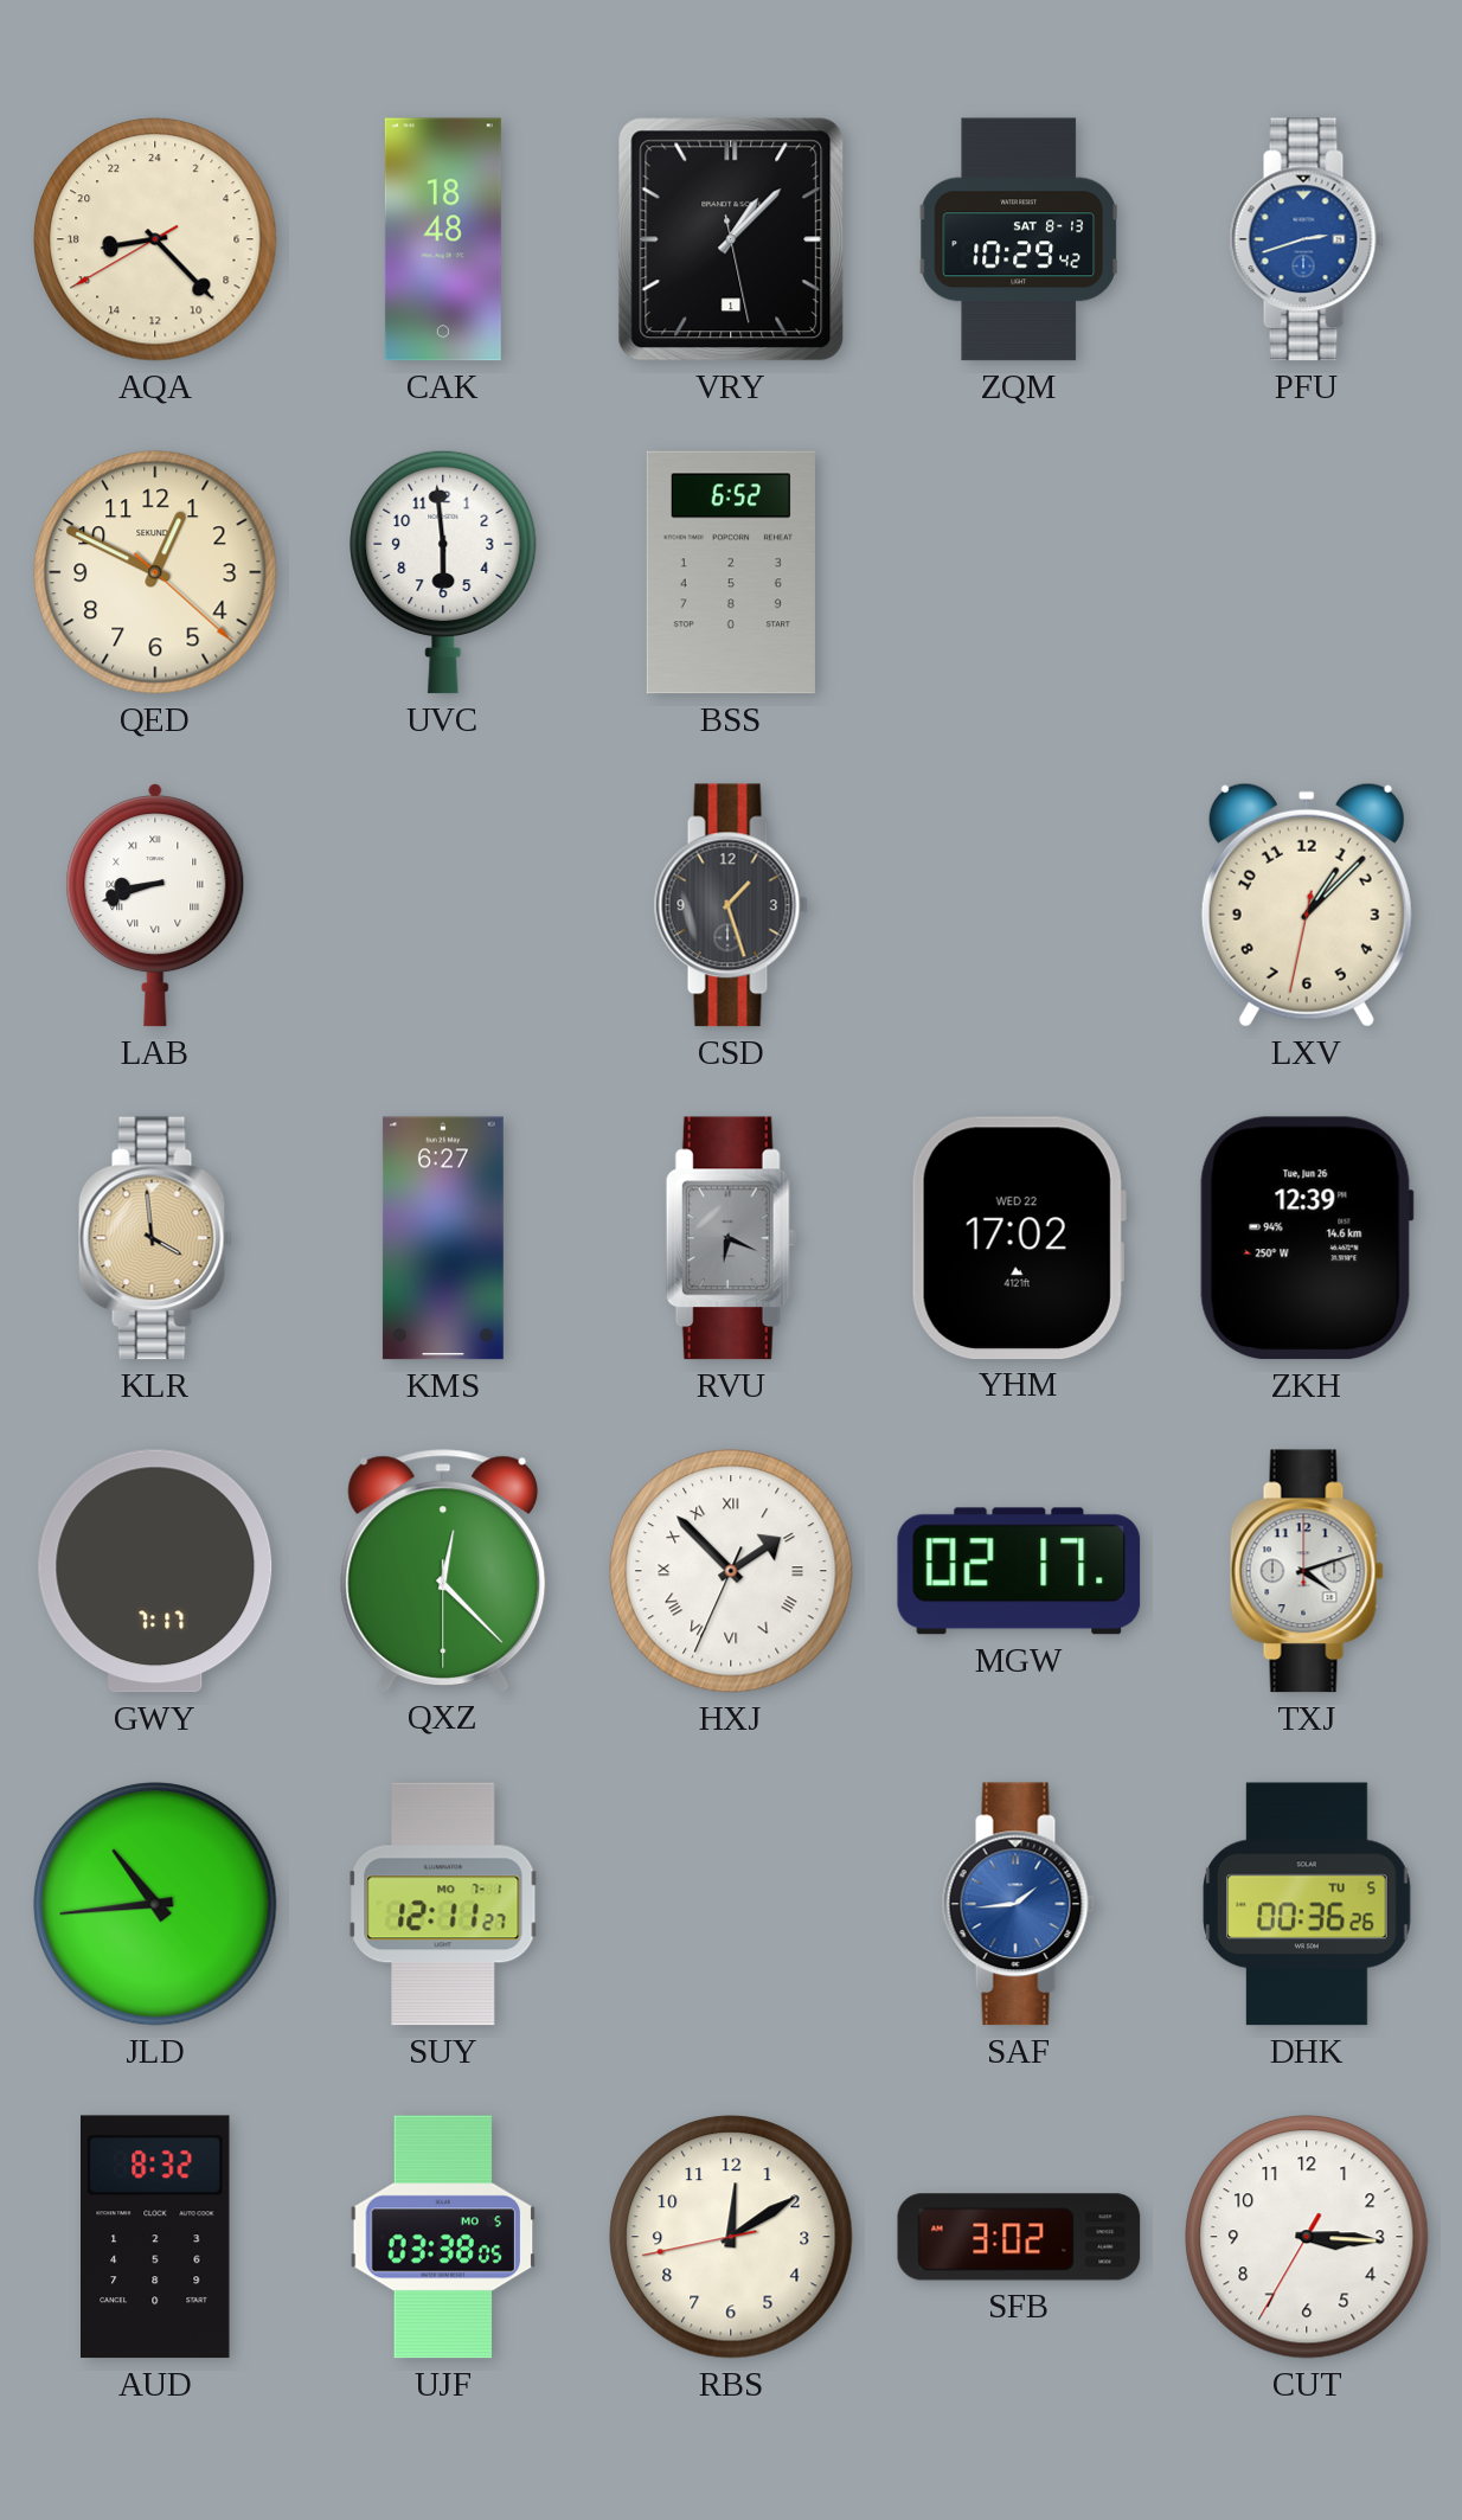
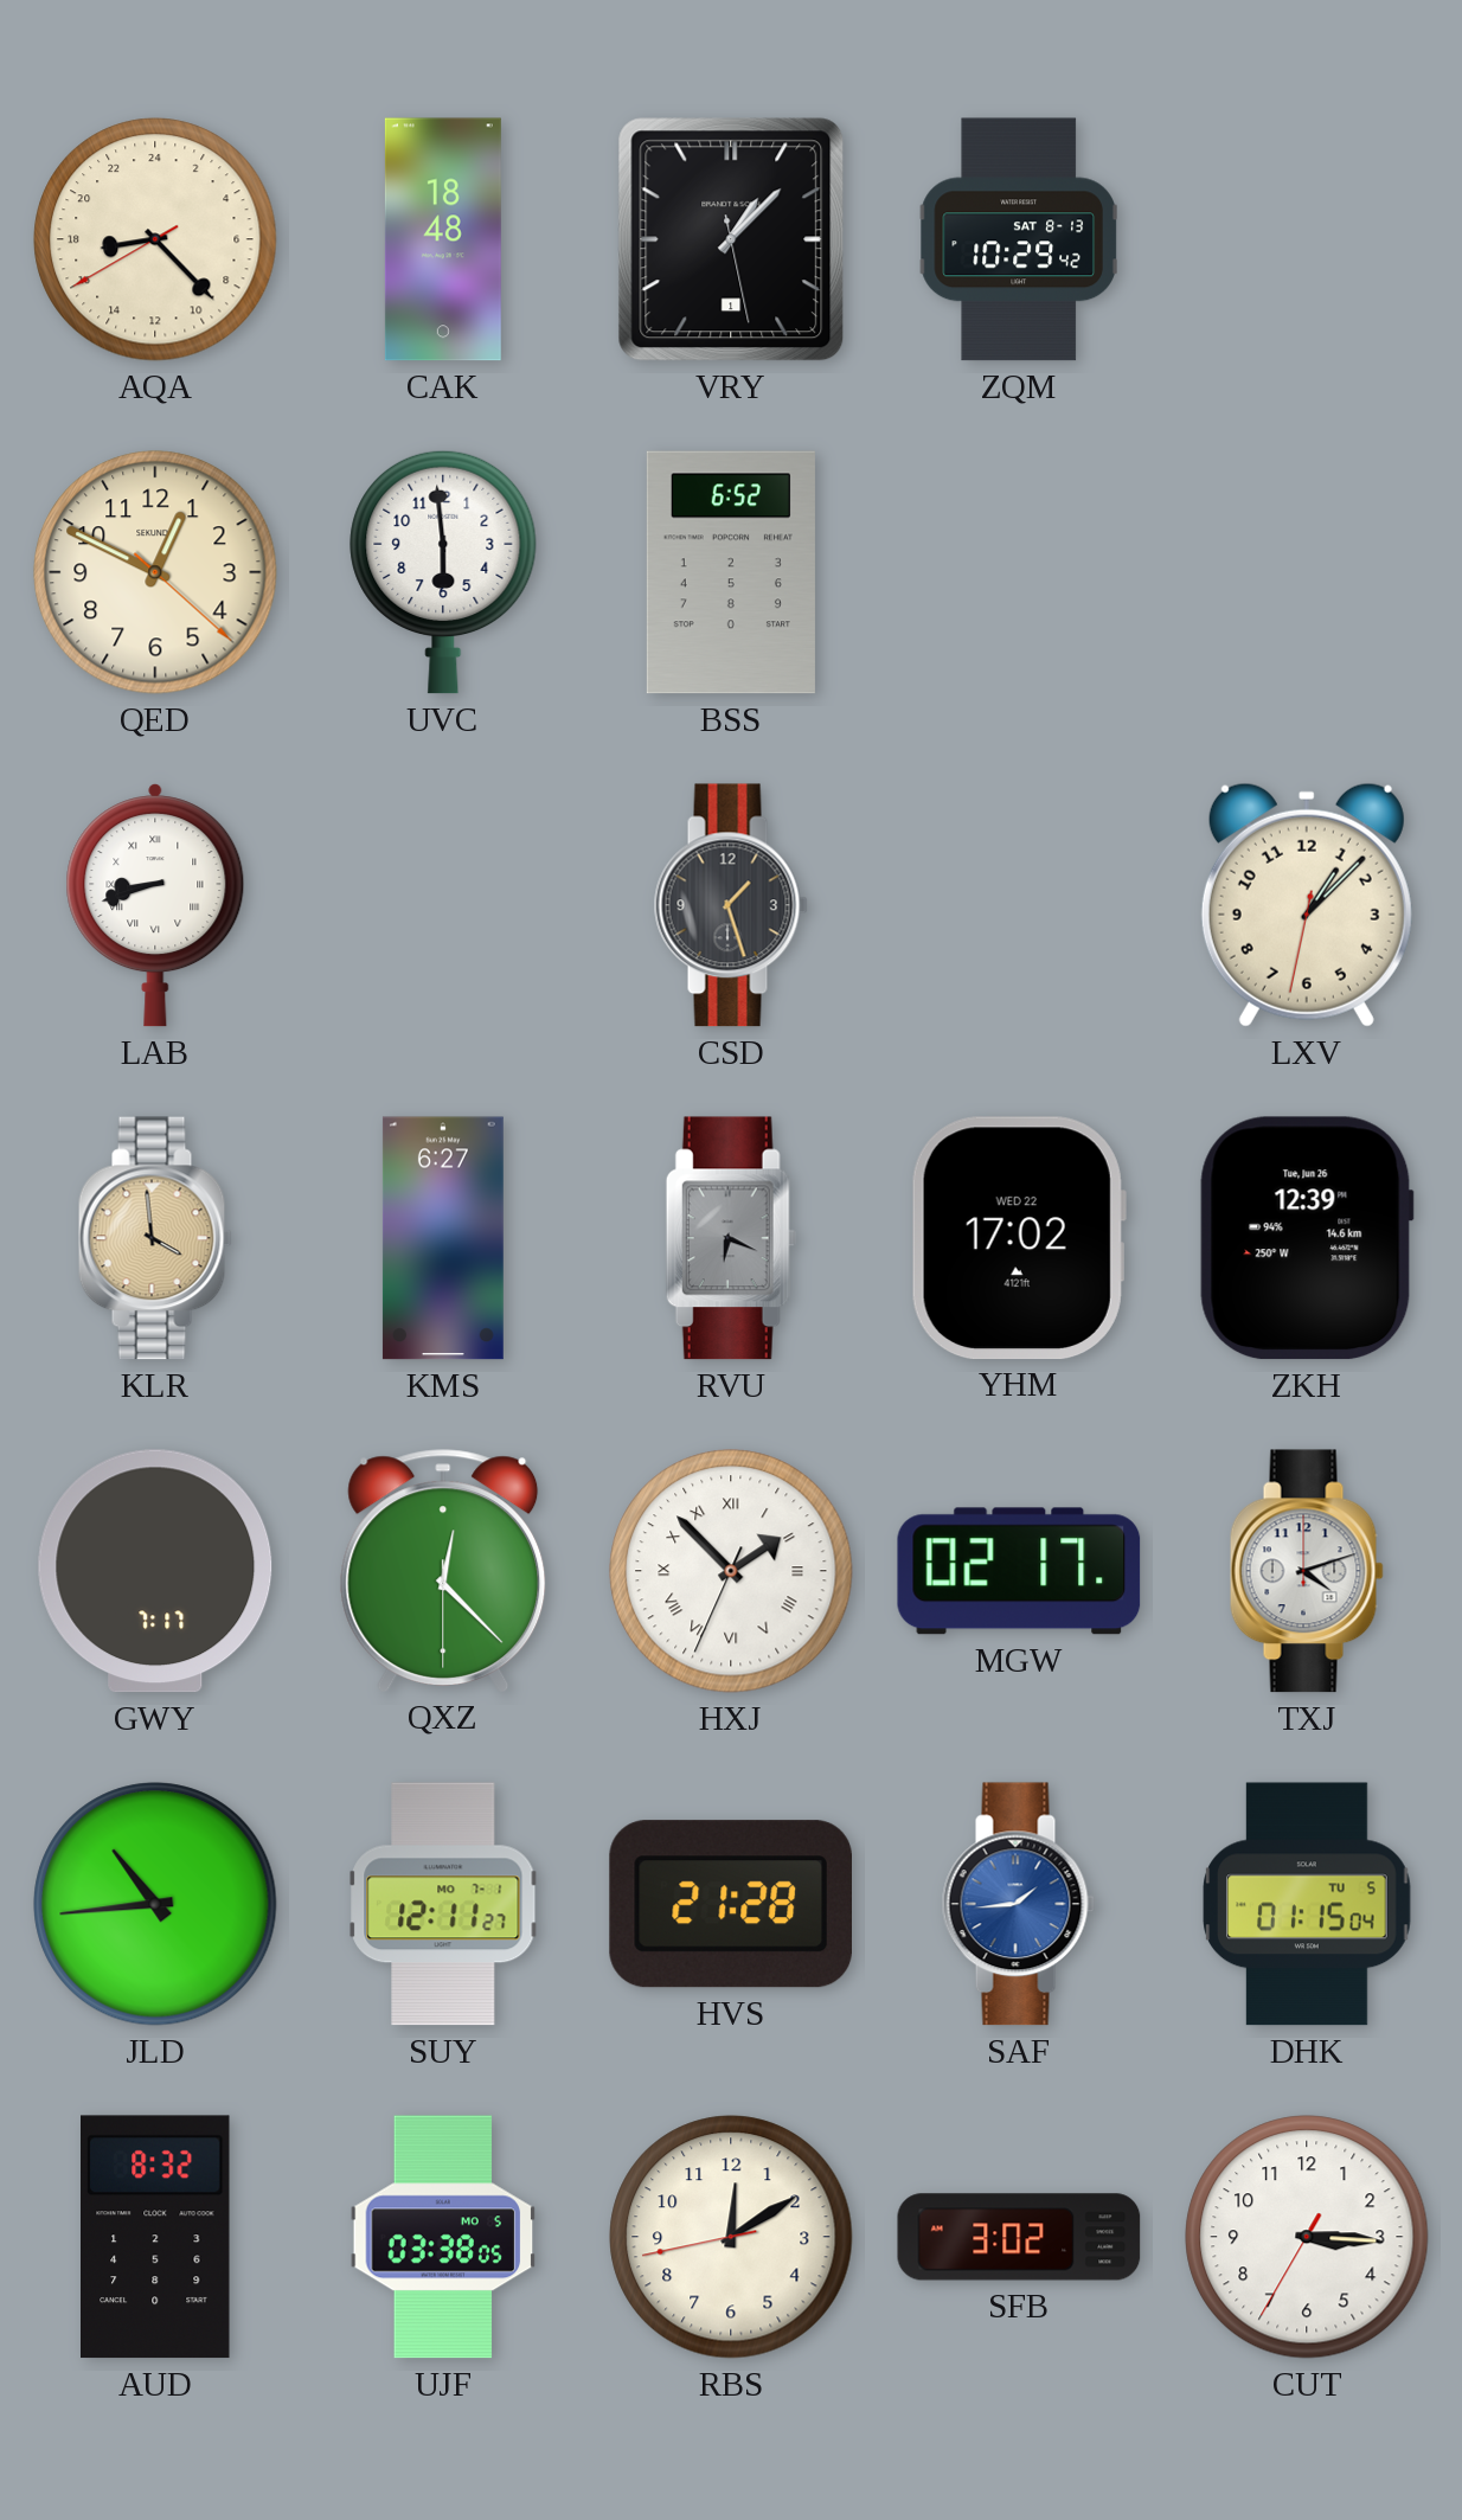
PFU: 2:42 -> none
HVS: none -> 21:28
DHK: 00:36 -> 01:15
